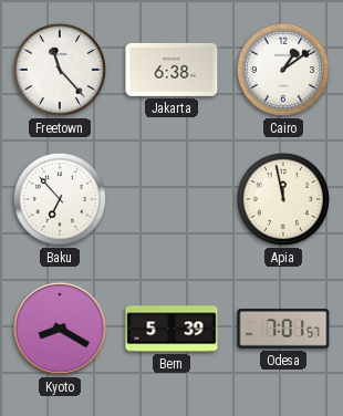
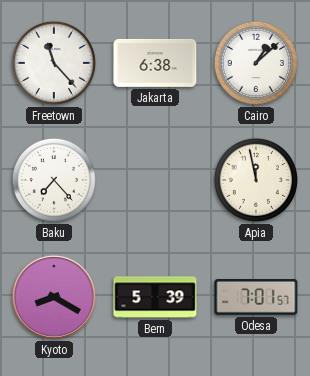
Cairo: 1:09 -> 1:08
Baku: 6:53 -> 7:23
